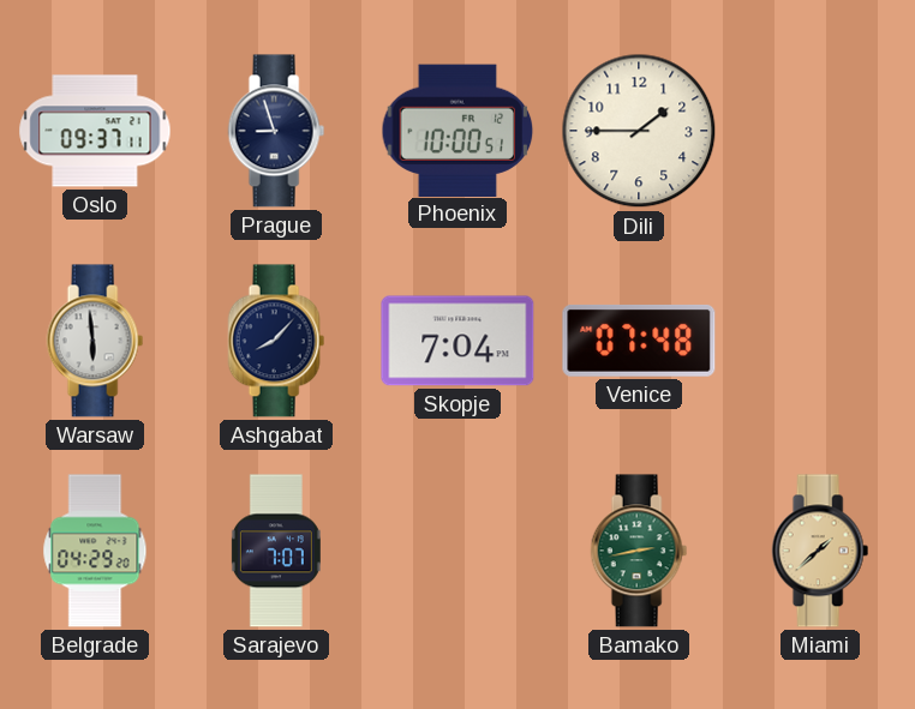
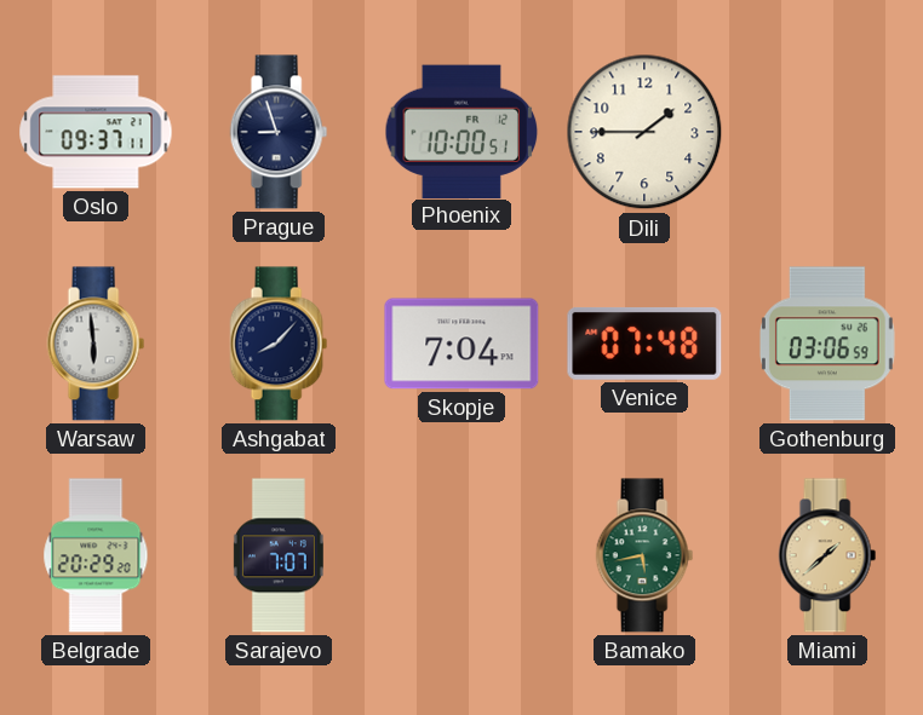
Gothenburg: none -> 03:06
Belgrade: 04:29 -> 20:29
Bamako: 2:43 -> 5:43
